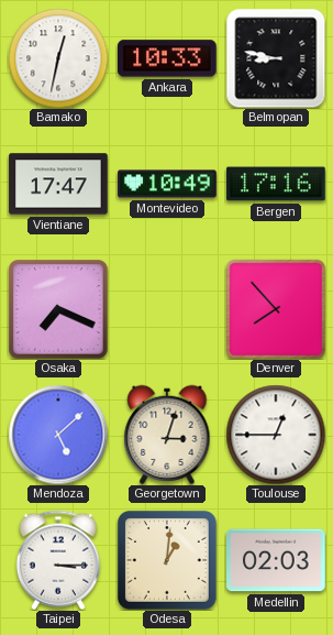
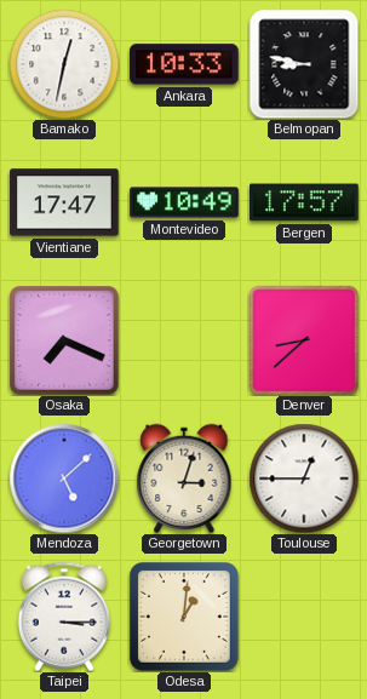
Bergen: 17:16 -> 17:57
Denver: 7:53 -> 8:38
Medellin: 02:03 -> none
